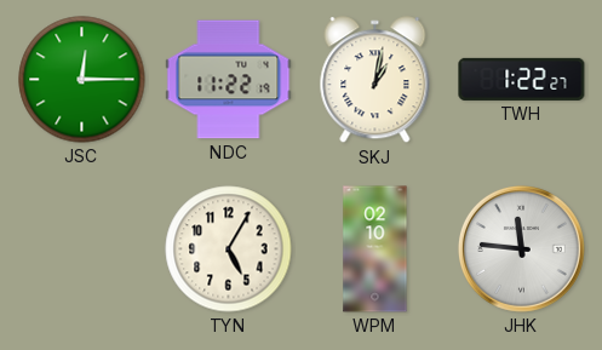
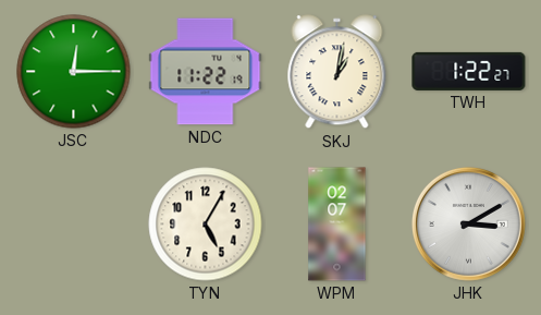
WPM: 02:10 -> 02:07
JHK: 11:46 -> 3:10
